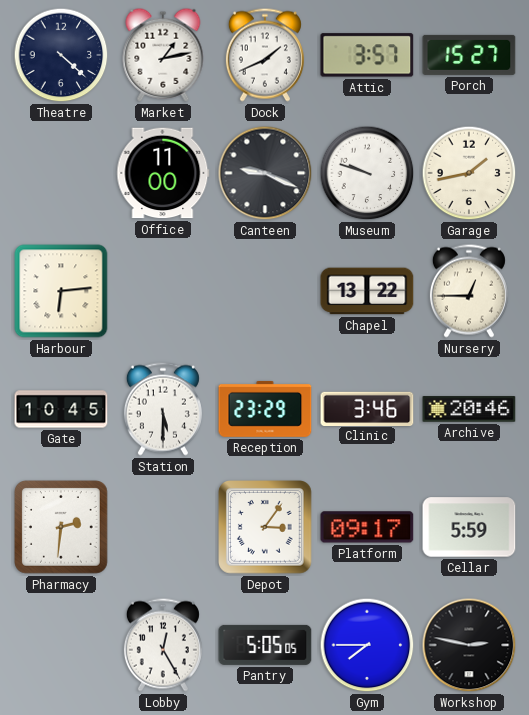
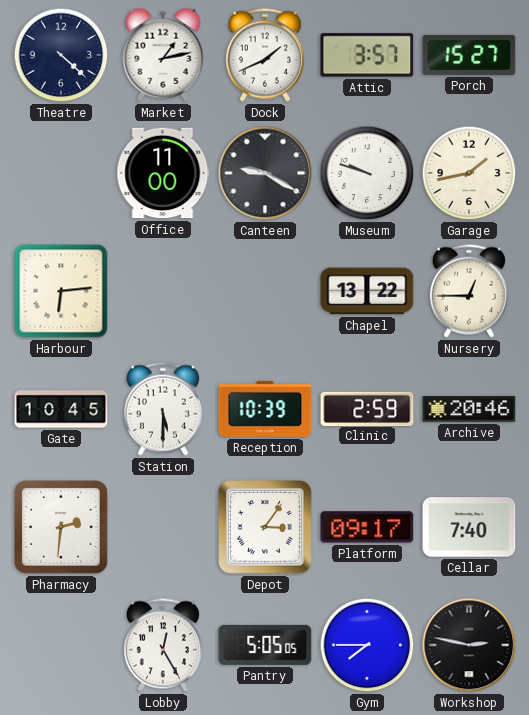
Canteen: 9:19 -> 9:20
Reception: 23:29 -> 10:39
Clinic: 3:46 -> 2:59
Cellar: 5:59 -> 7:40
